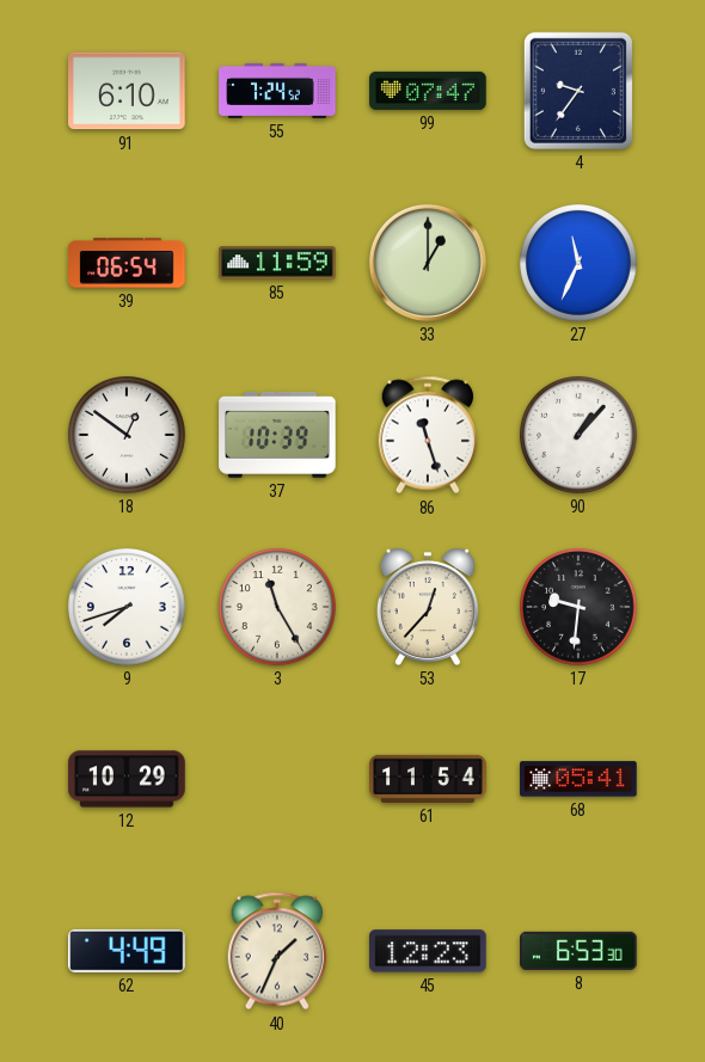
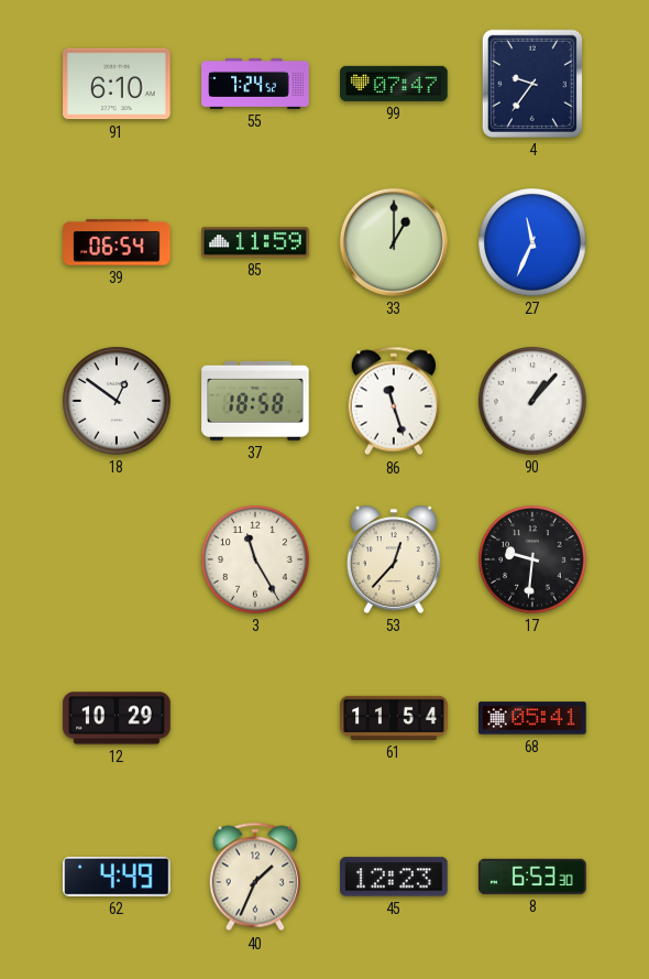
37: 10:39 -> 18:58
9: 7:42 -> none
